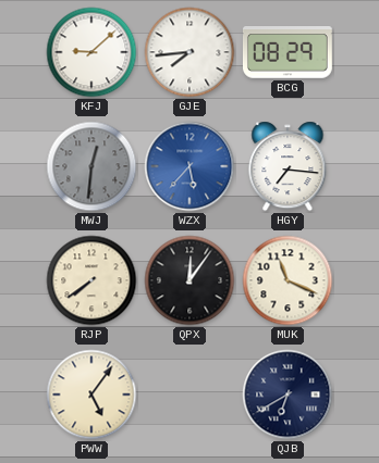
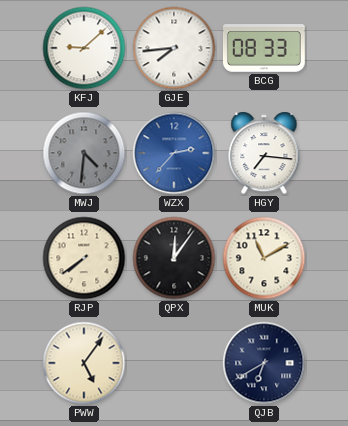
BCG: 08:29 -> 08:33
MWJ: 12:31 -> 4:31
WZX: 5:37 -> 2:37
MUK: 11:19 -> 11:10
